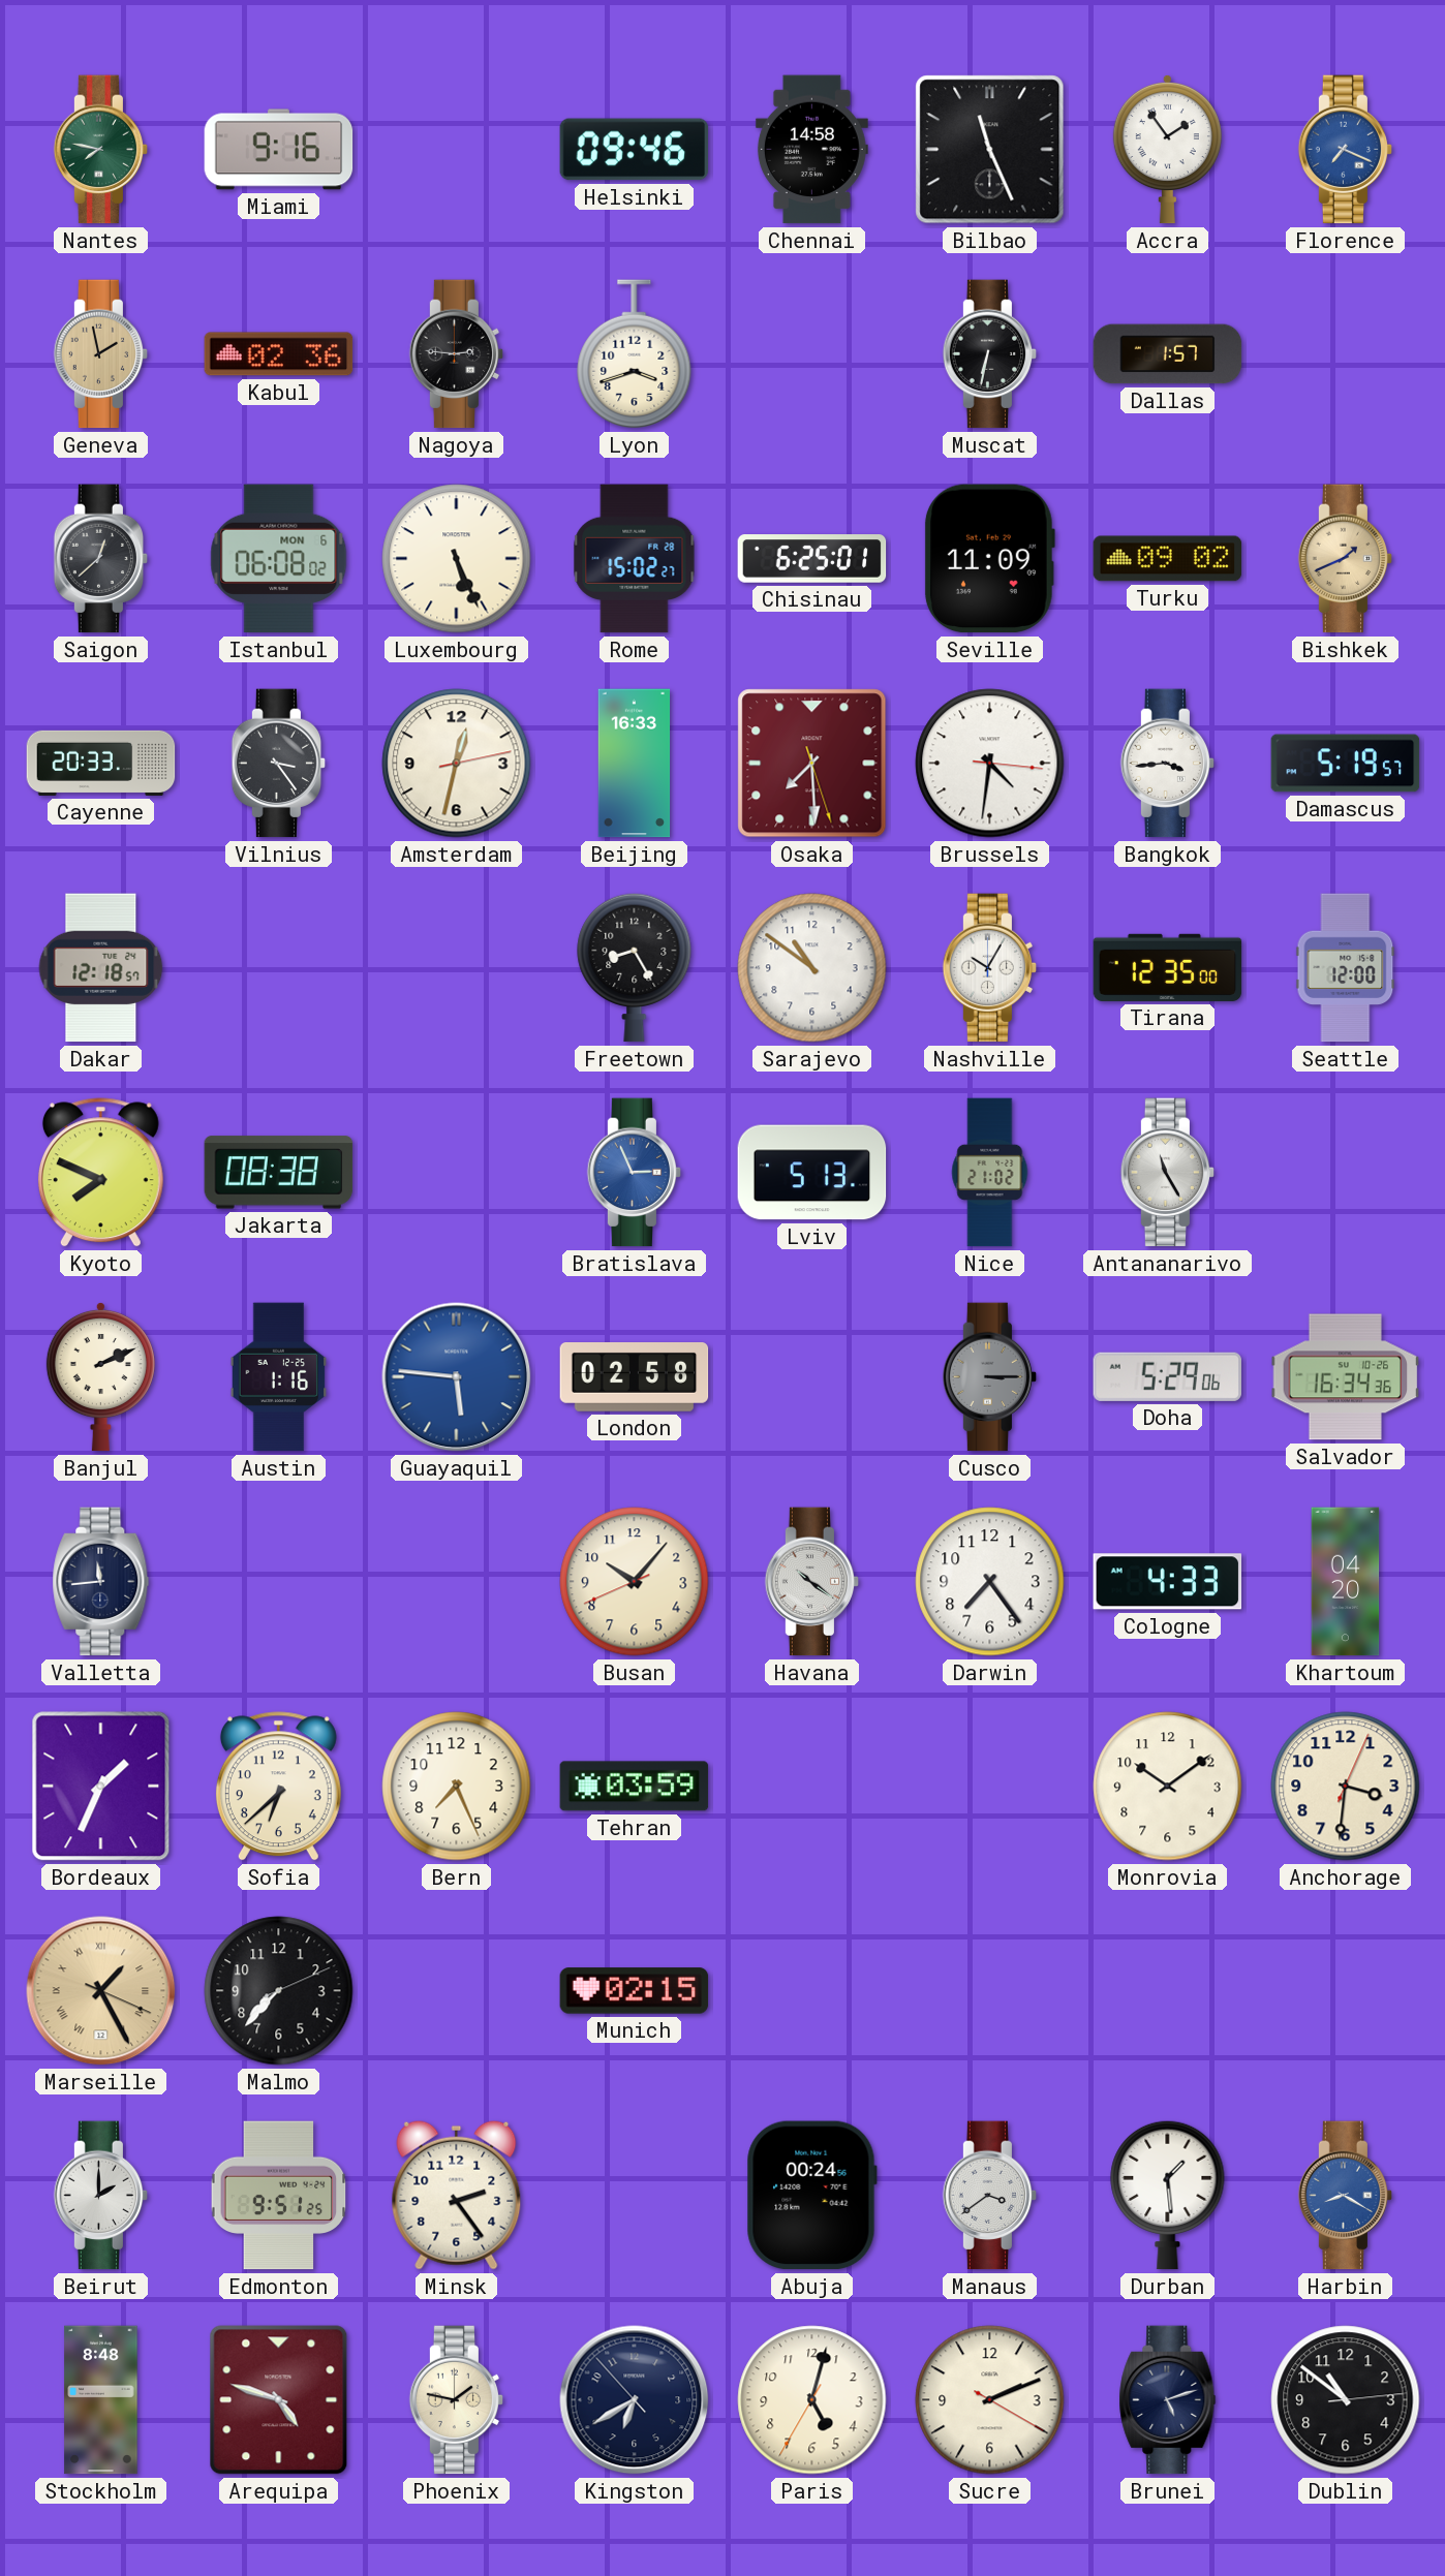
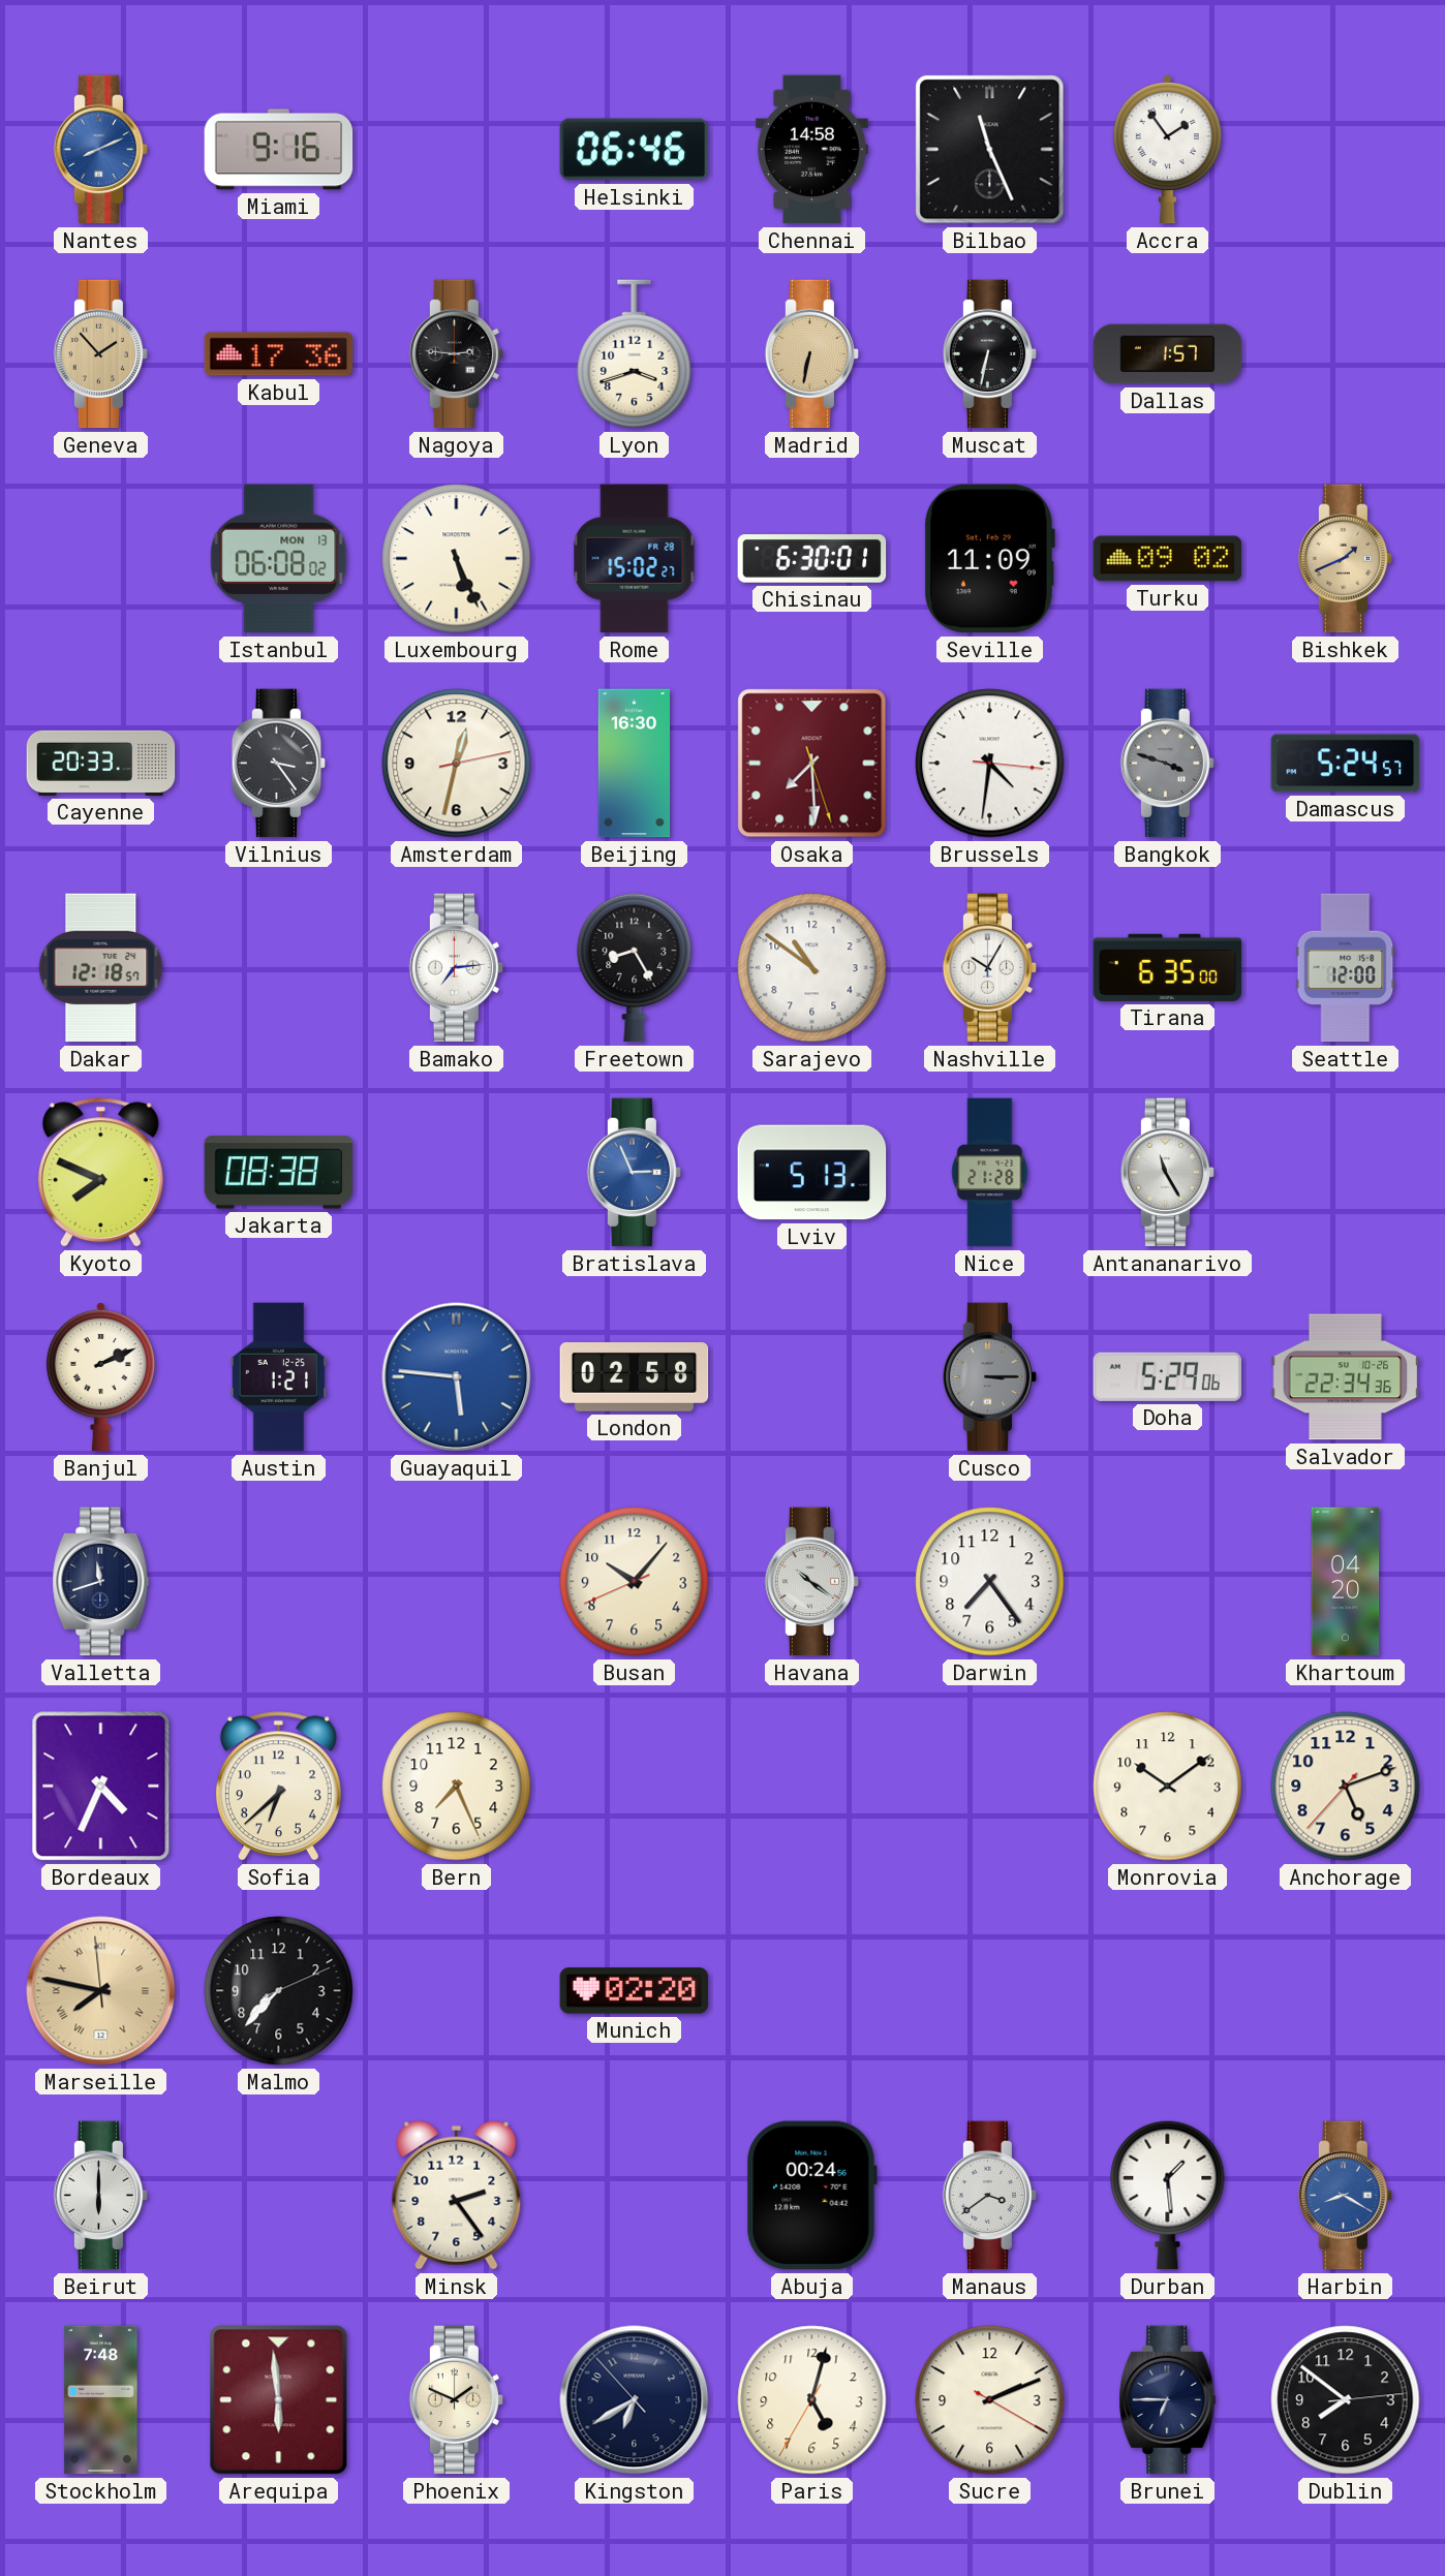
Nantes: 7:47 -> 8:11
Nantes dial: green -> blue
Helsinki: 09:46 -> 06:46
Florence: 7:19 -> none
Geneva: 1:58 -> 1:53
Kabul: 02:36 -> 17:36
Madrid: none -> 6:32
Saigon: 12:38 -> none
Istanbul date: MON 6 -> MON 13
Chisinau: 6:25 -> 6:30
Beijing: 16:33 -> 16:30
Bangkok: 3:44 -> 3:48
Bangkok dial: white -> grey
Damascus: 5:19 -> 5:24
Bamako: none -> 7:14
Tirana: 12:35 -> 6:35
Nice: 21:02 -> 21:28
Austin: 1:16 -> 1:21
Salvador: 16:34 -> 22:34
Valletta: 11:44 -> 11:42
Cologne: 4:33 -> none
Bordeaux: 1:34 -> 4:34
Tehran: 03:59 -> none
Anchorage: 3:31 -> 5:11
Marseille: 1:25 -> 7:46
Munich: 02:15 -> 02:20
Beirut: 2:00 -> 6:00
Edmonton: 9:51 -> none
Stockholm: 8:48 -> 7:48
Arequipa: 4:48 -> 5:59
Phoenix: 1:47 -> 1:49
Brunei: 5:12 -> 6:45
Dublin: 10:51 -> 7:51
